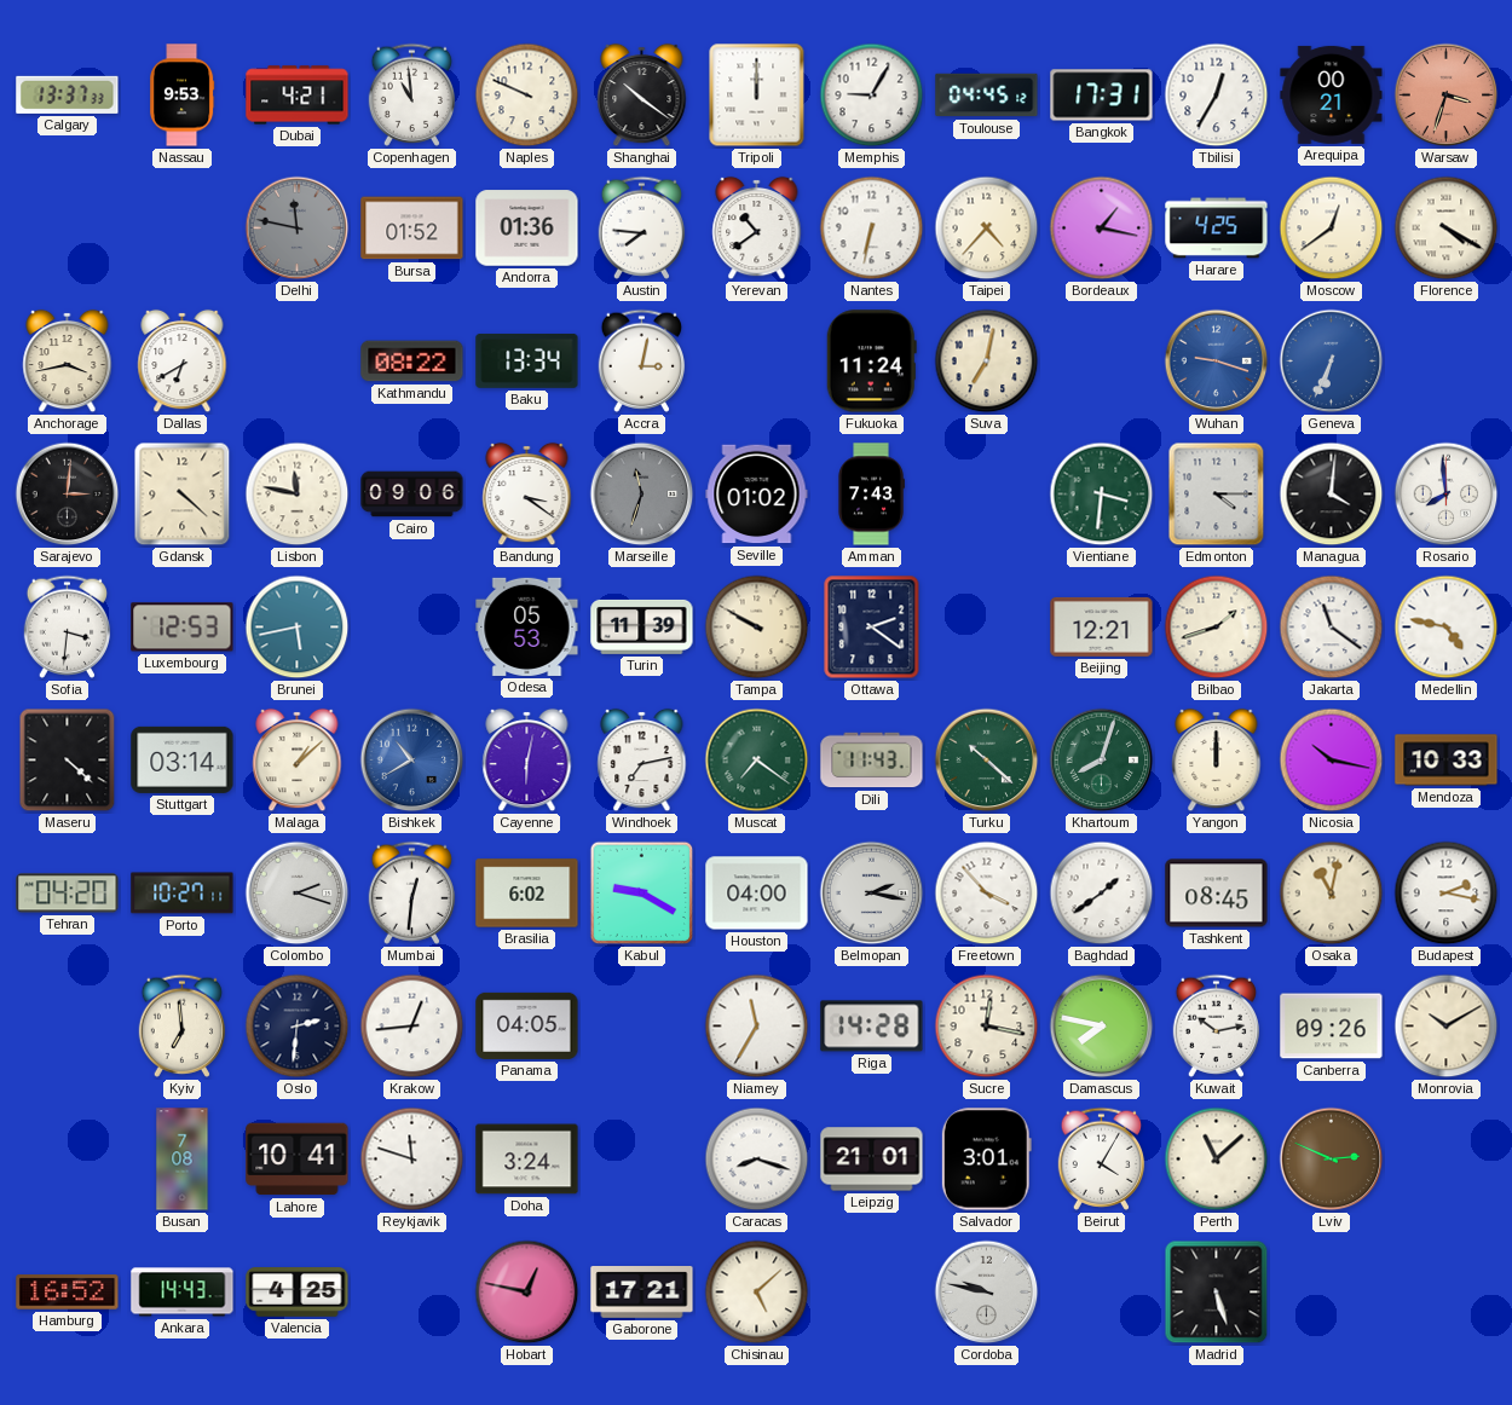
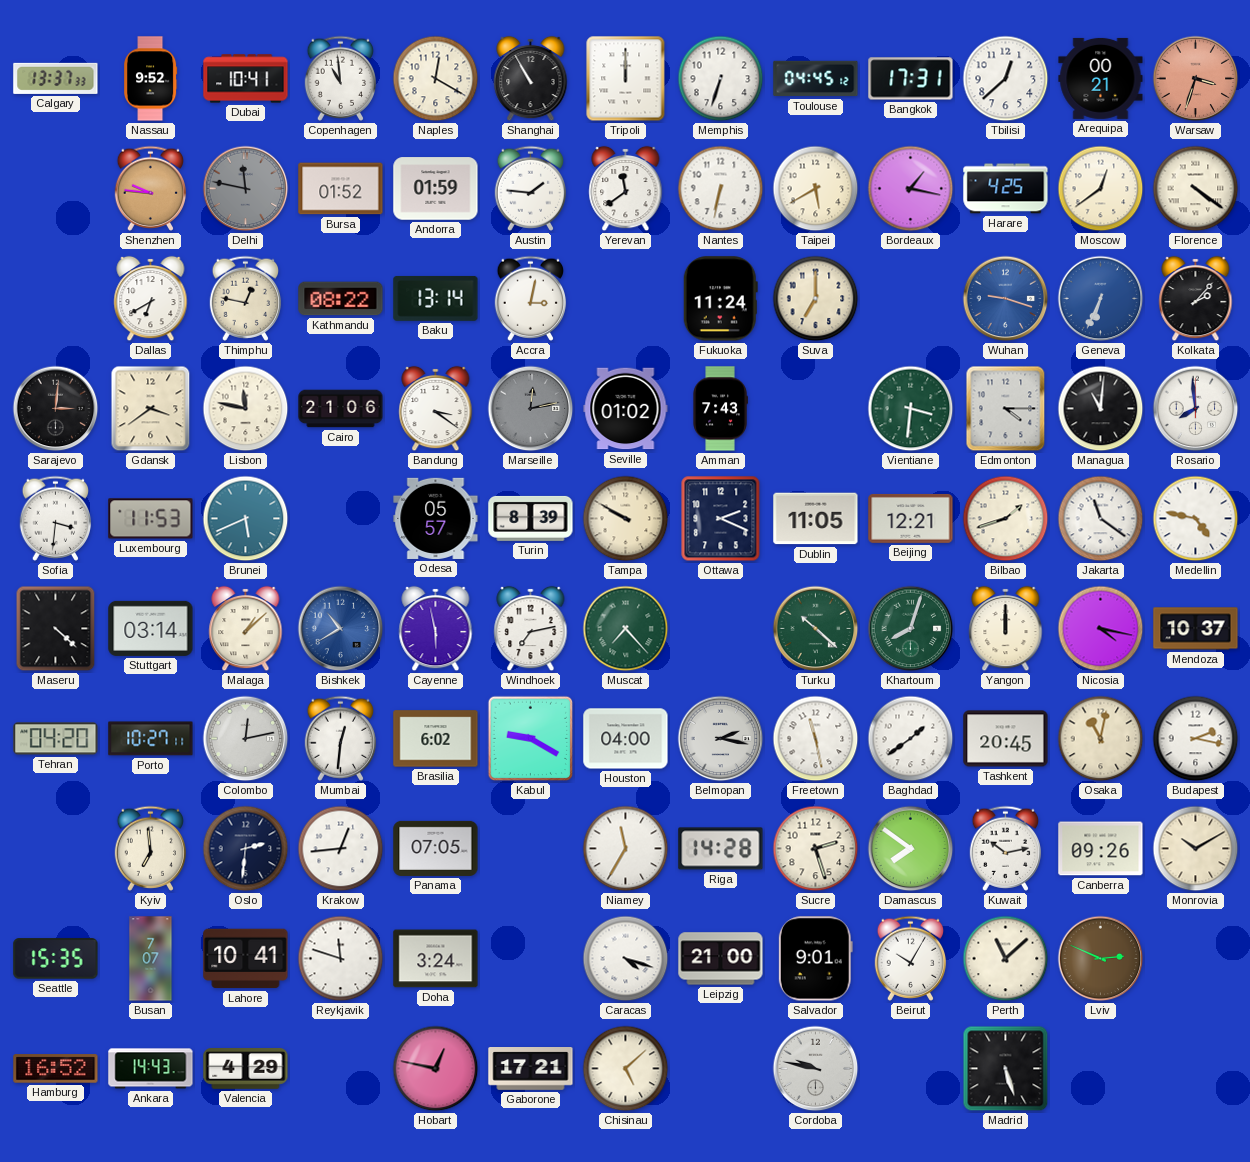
Nassau: 9:53 -> 9:52
Dubai: 4:21 -> 10:41
Naples: 9:49 -> 12:20
Shanghai: 10:21 -> 10:55
Memphis: 9:05 -> 6:33
Tbilisi: 12:35 -> 12:38
Shenzhen: none -> 9:46
Andorra: 01:36 -> 01:59
Austin: 7:46 -> 1:46
Yerevan: 10:39 -> 11:39
Taipei: 4:37 -> 5:40
Florence: 4:20 -> 4:21
Anchorage: 3:43 -> none
Thimphu: none -> 12:47
Baku: 13:34 -> 13:14
Suva: 7:02 -> 7:00
Kolkata: none -> 2:07
Gdansk: 4:22 -> 3:39
Cairo: 09:06 -> 21:06
Marseille: 11:33 -> 12:13
Managua: 4:01 -> 11:01
Luxembourg: 12:53 -> 11:53
Brunei: 5:43 -> 5:41
Odesa: 05:53 -> 05:57
Turin: 11:39 -> 8:39
Ottawa: 2:21 -> 2:19
Dublin: none -> 11:05
Cayenne: 6:02 -> 5:58
Muscat: 7:21 -> 7:23
Dili: 11:43 -> none
Nicosia: 10:17 -> 4:17
Mendoza: 10:33 -> 10:37
Colombo: 2:18 -> 12:13
Freetown: 3:53 -> 11:28
Tashkent: 08:45 -> 20:45
Panama: 04:05 -> 07:05
Sucre: 12:17 -> 2:27
Damascus: 7:47 -> 7:51
Seattle: none -> 15:35
Busan: 7:08 -> 7:07
Caracas: 8:18 -> 4:18
Leipzig: 21:01 -> 21:00
Salvador: 3:01 -> 9:01
Beirut: 4:05 -> 10:05
Valencia: 4:25 -> 4:29
